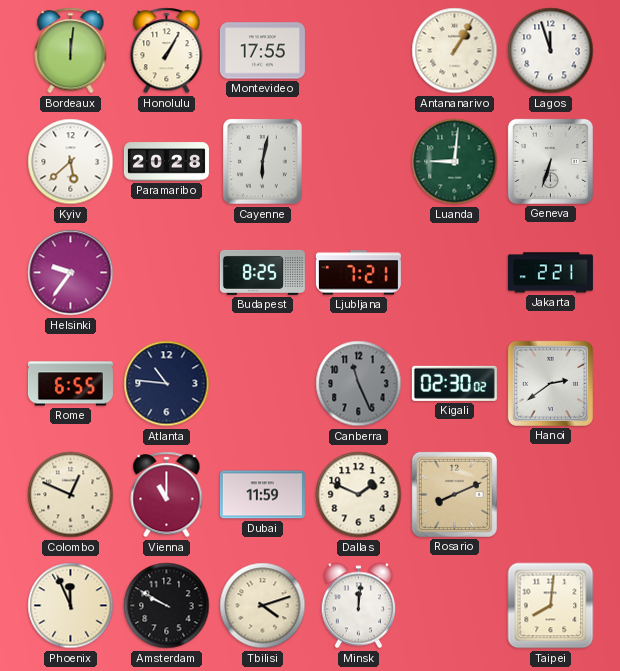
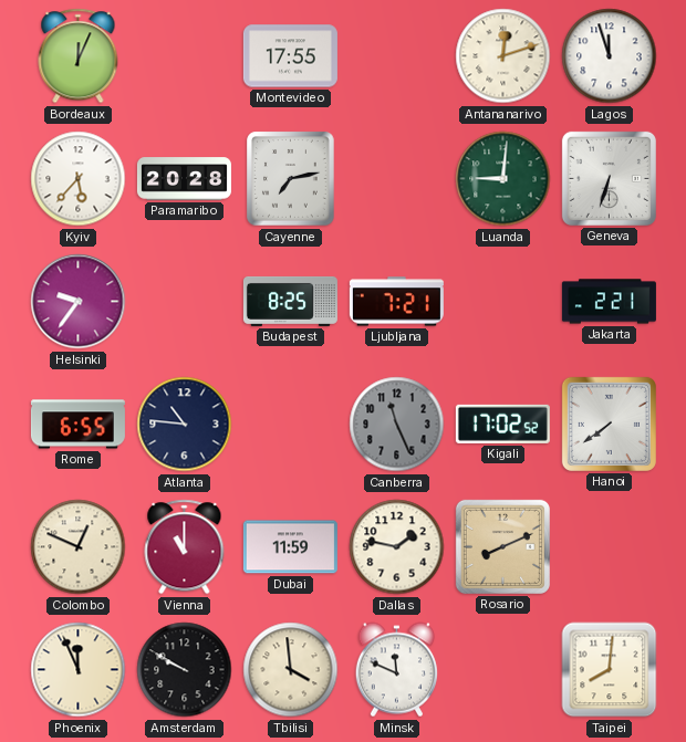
Bordeaux: 12:01 -> 12:04
Honolulu: 1:05 -> none
Antananarivo: 1:05 -> 12:12
Kyiv: 5:38 -> 5:37
Cayenne: 6:02 -> 7:13
Kigali: 02:30 -> 17:02
Hanoi: 2:39 -> 7:39
Dallas: 1:49 -> 1:47
Tbilisi: 4:12 -> 3:59
Minsk: 12:01 -> 11:49
